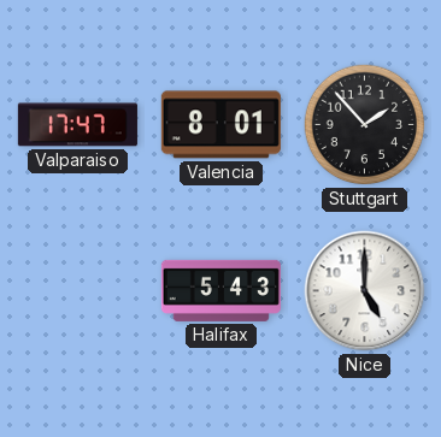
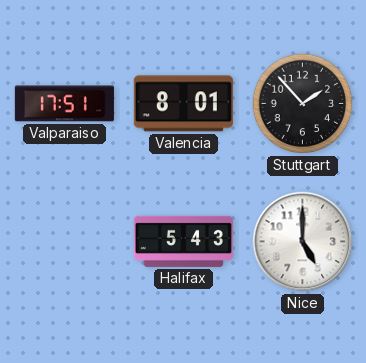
Valparaiso: 17:47 -> 17:51
